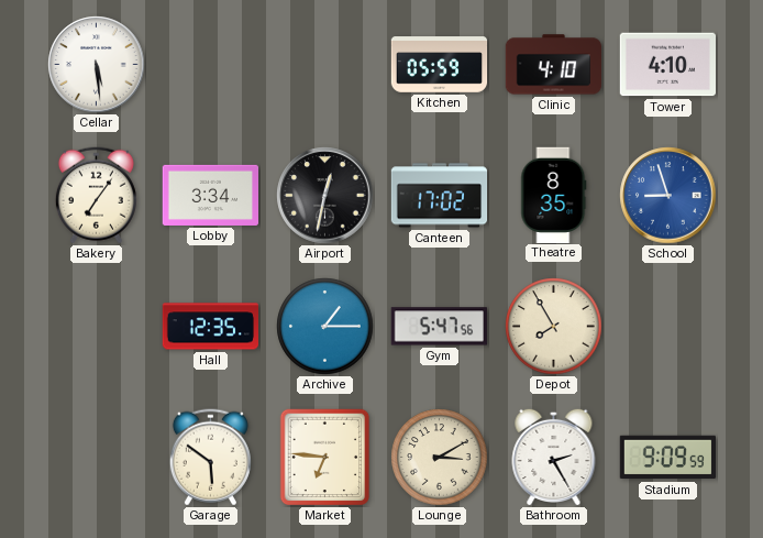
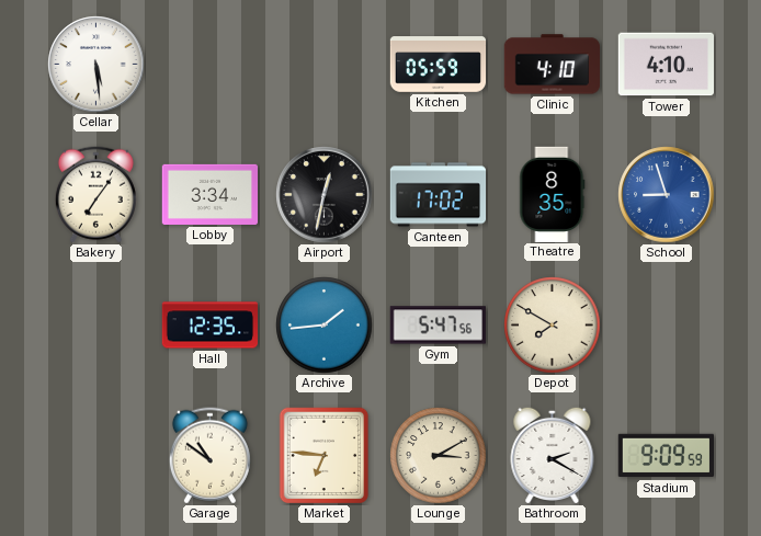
Archive: 1:15 -> 1:44
Depot: 7:55 -> 7:50
Garage: 5:51 -> 10:51
Bathroom: 2:25 -> 2:20
